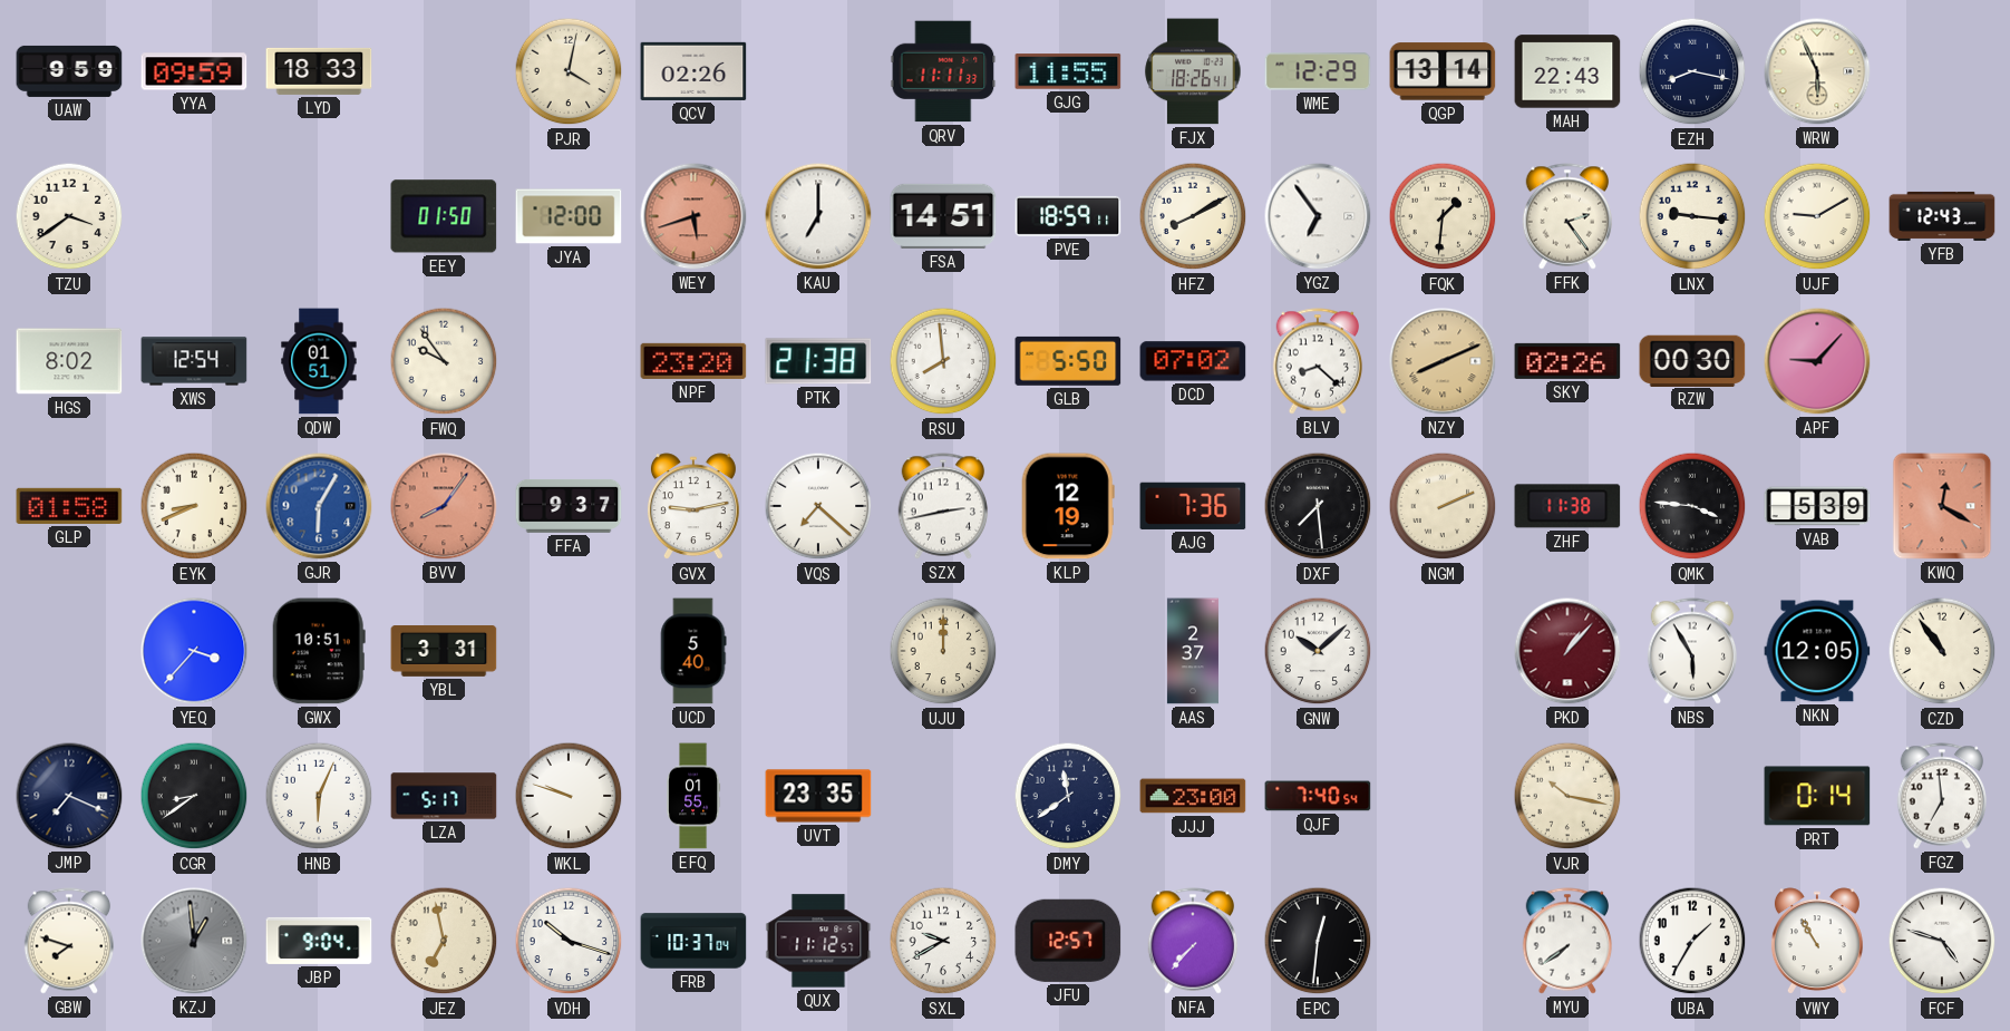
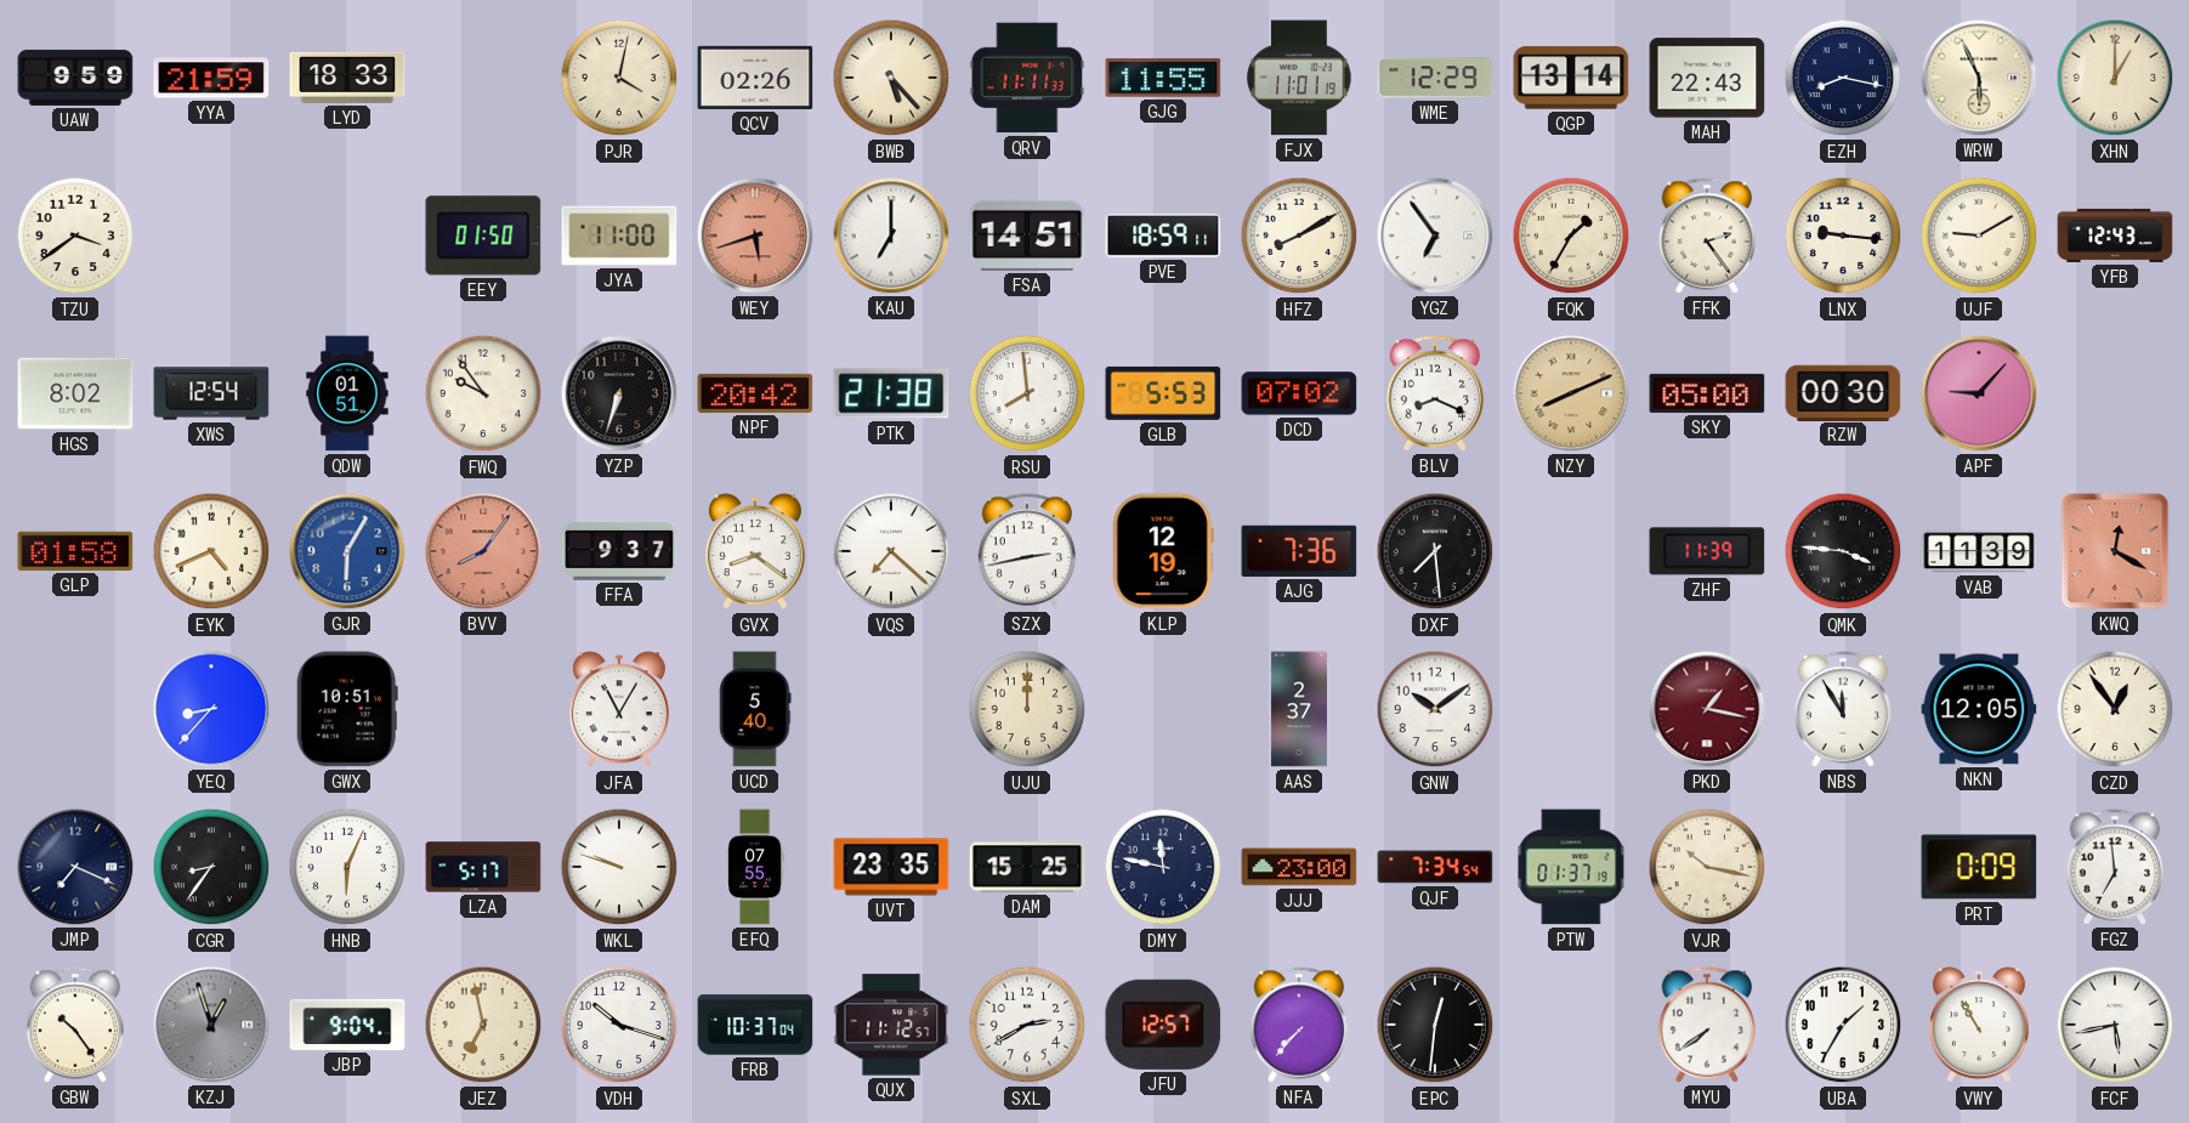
YYA: 09:59 -> 21:59
BWB: none -> 5:23
FJX: 18:26 -> 11:01
XHN: none -> 1:00
JYA: 12:00 -> 11:00
FQK: 1:31 -> 1:35
YZP: none -> 6:33
NPF: 23:20 -> 20:42
GLB: 5:50 -> 5:53
BLV: 8:22 -> 8:19
SKY: 02:26 -> 05:00
EYK: 8:41 -> 4:41
GVX: 9:13 -> 8:21
NGM: 2:11 -> none
ZHF: 11:38 -> 11:39
VAB: 5:39 -> 11:39
YEQ: 3:37 -> 8:37
YBL: 3:31 -> none
JFA: none -> 11:05
GNW: 10:08 -> 10:09
PKD: 1:07 -> 1:17
NBS: 5:55 -> 11:55
CZD: 10:54 -> 12:54
CGR: 8:39 -> 8:36
EFQ: 01:55 -> 07:55
DAM: none -> 15:25
DMY: 11:39 -> 11:47
QJF: 7:40 -> 7:34
PTW: none -> 01:37
PRT: 0:14 -> 0:09
GBW: 7:48 -> 10:24
KZJ: 12:59 -> 12:57
SXL: 9:40 -> 2:40
FCF: 4:48 -> 5:43
